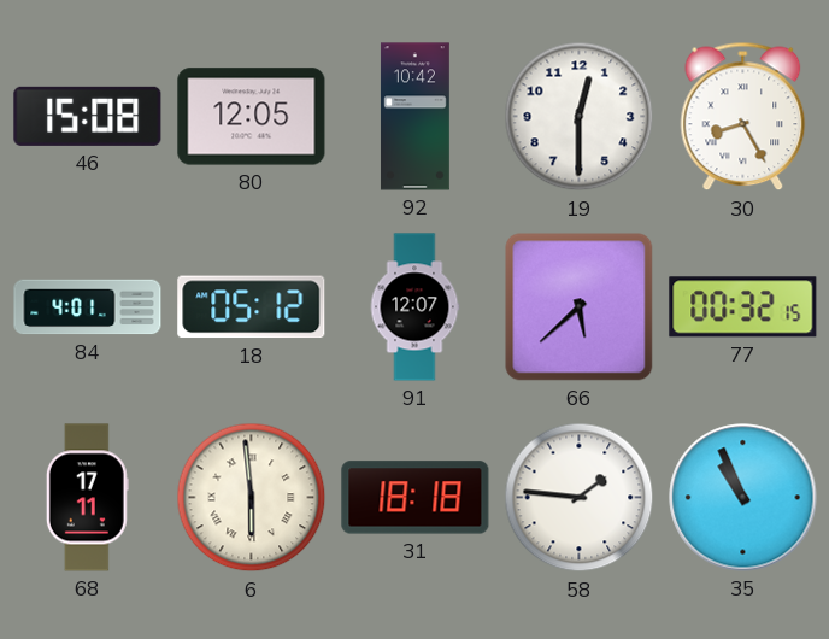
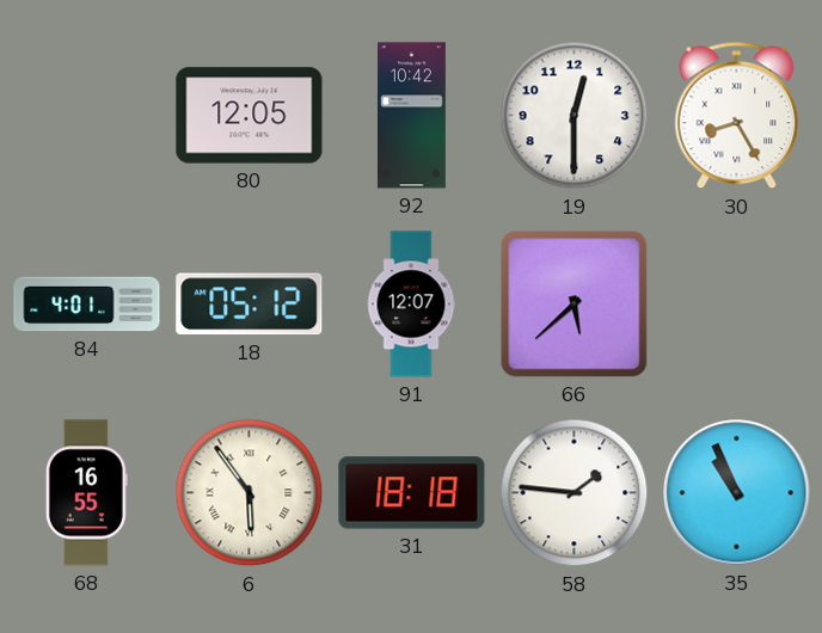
46: 15:08 -> none
77: 00:32 -> none
68: 17:11 -> 16:55
6: 5:59 -> 5:54
